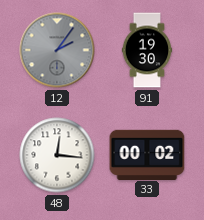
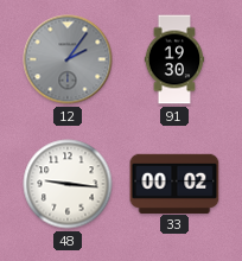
48: 12:16 -> 9:16
